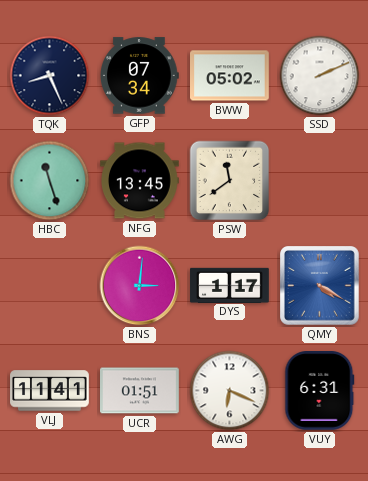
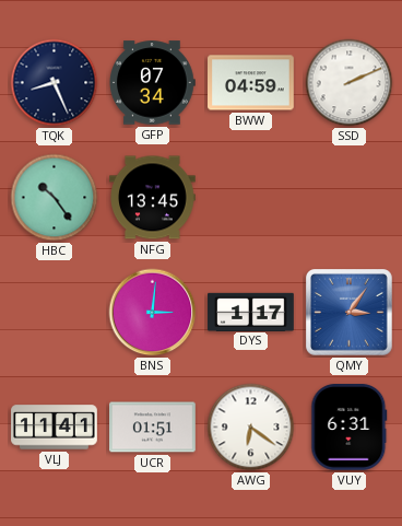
BWW: 05:02 -> 04:59
HBC: 11:27 -> 10:24
PSW: 11:39 -> none
QMY: 4:20 -> 3:06
AWG: 6:19 -> 6:21
